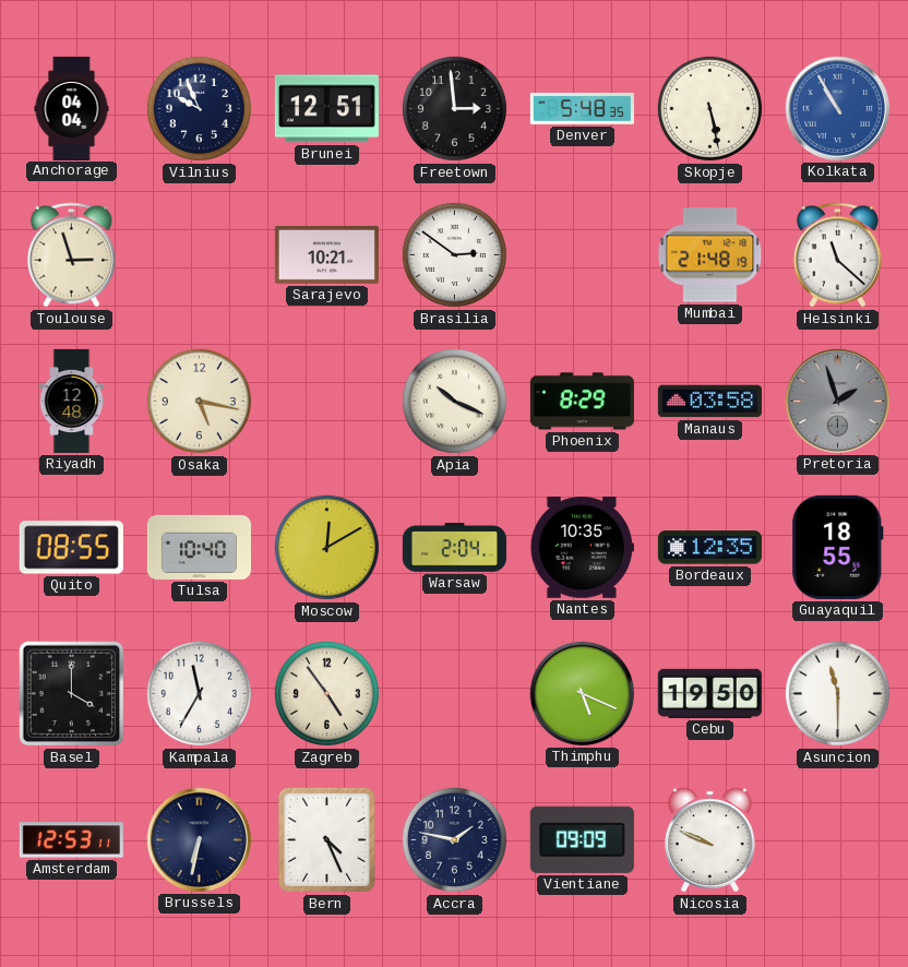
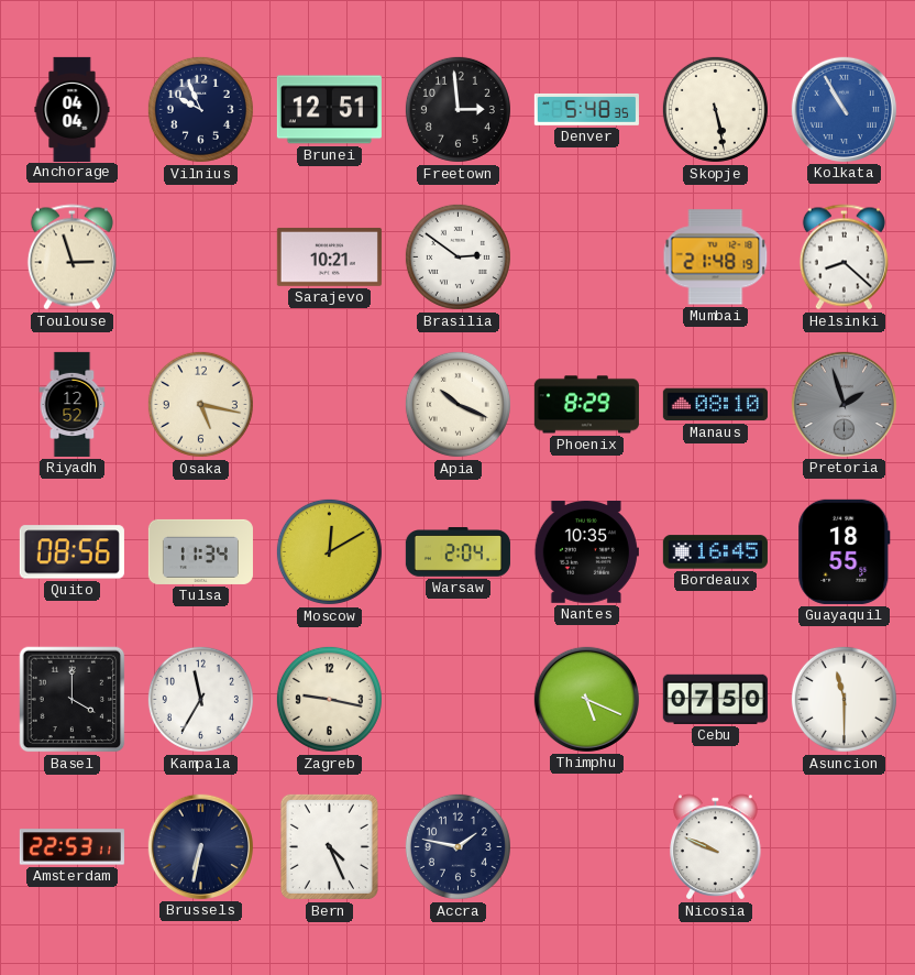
Helsinki: 11:22 -> 8:22
Riyadh: 12:48 -> 12:52
Manaus: 03:58 -> 08:10
Quito: 08:55 -> 08:56
Tulsa: 10:40 -> 11:34
Bordeaux: 12:35 -> 16:45
Zagreb: 4:54 -> 9:17
Cebu: 19:50 -> 07:50
Amsterdam: 12:53 -> 22:53
Vientiane: 09:09 -> none
